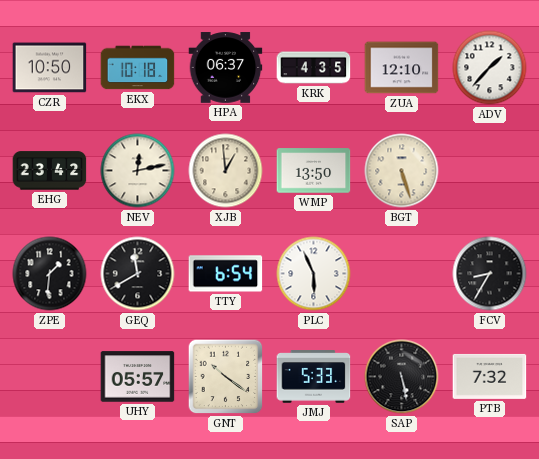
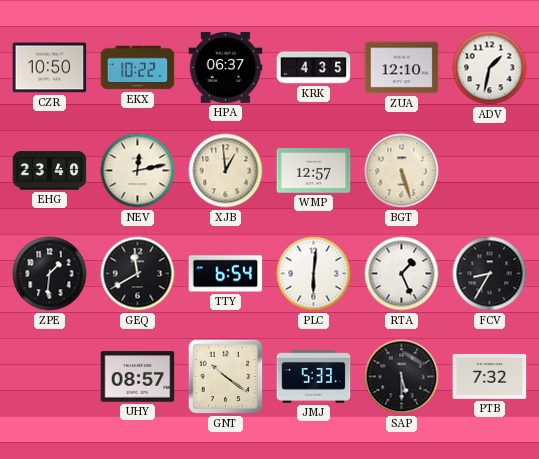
EKX: 10:18 -> 10:22
ADV: 1:37 -> 1:32
EHG: 23:42 -> 23:40
WMP: 13:50 -> 12:57
PLC: 5:56 -> 6:01
RTA: none -> 1:26
UHY: 05:57 -> 08:57
SAP: 5:28 -> 5:30
